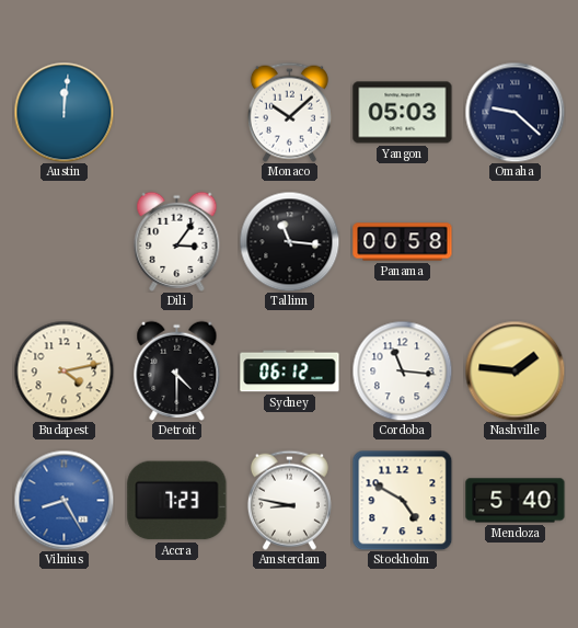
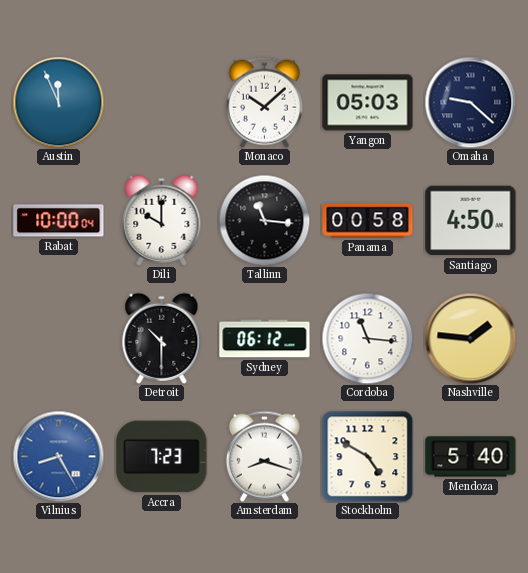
Austin: 12:01 -> 11:56
Rabat: none -> 10:00
Dili: 3:06 -> 10:00
Santiago: none -> 4:50
Budapest: 4:13 -> none
Detroit: 4:30 -> 10:30
Amsterdam: 8:47 -> 8:18
